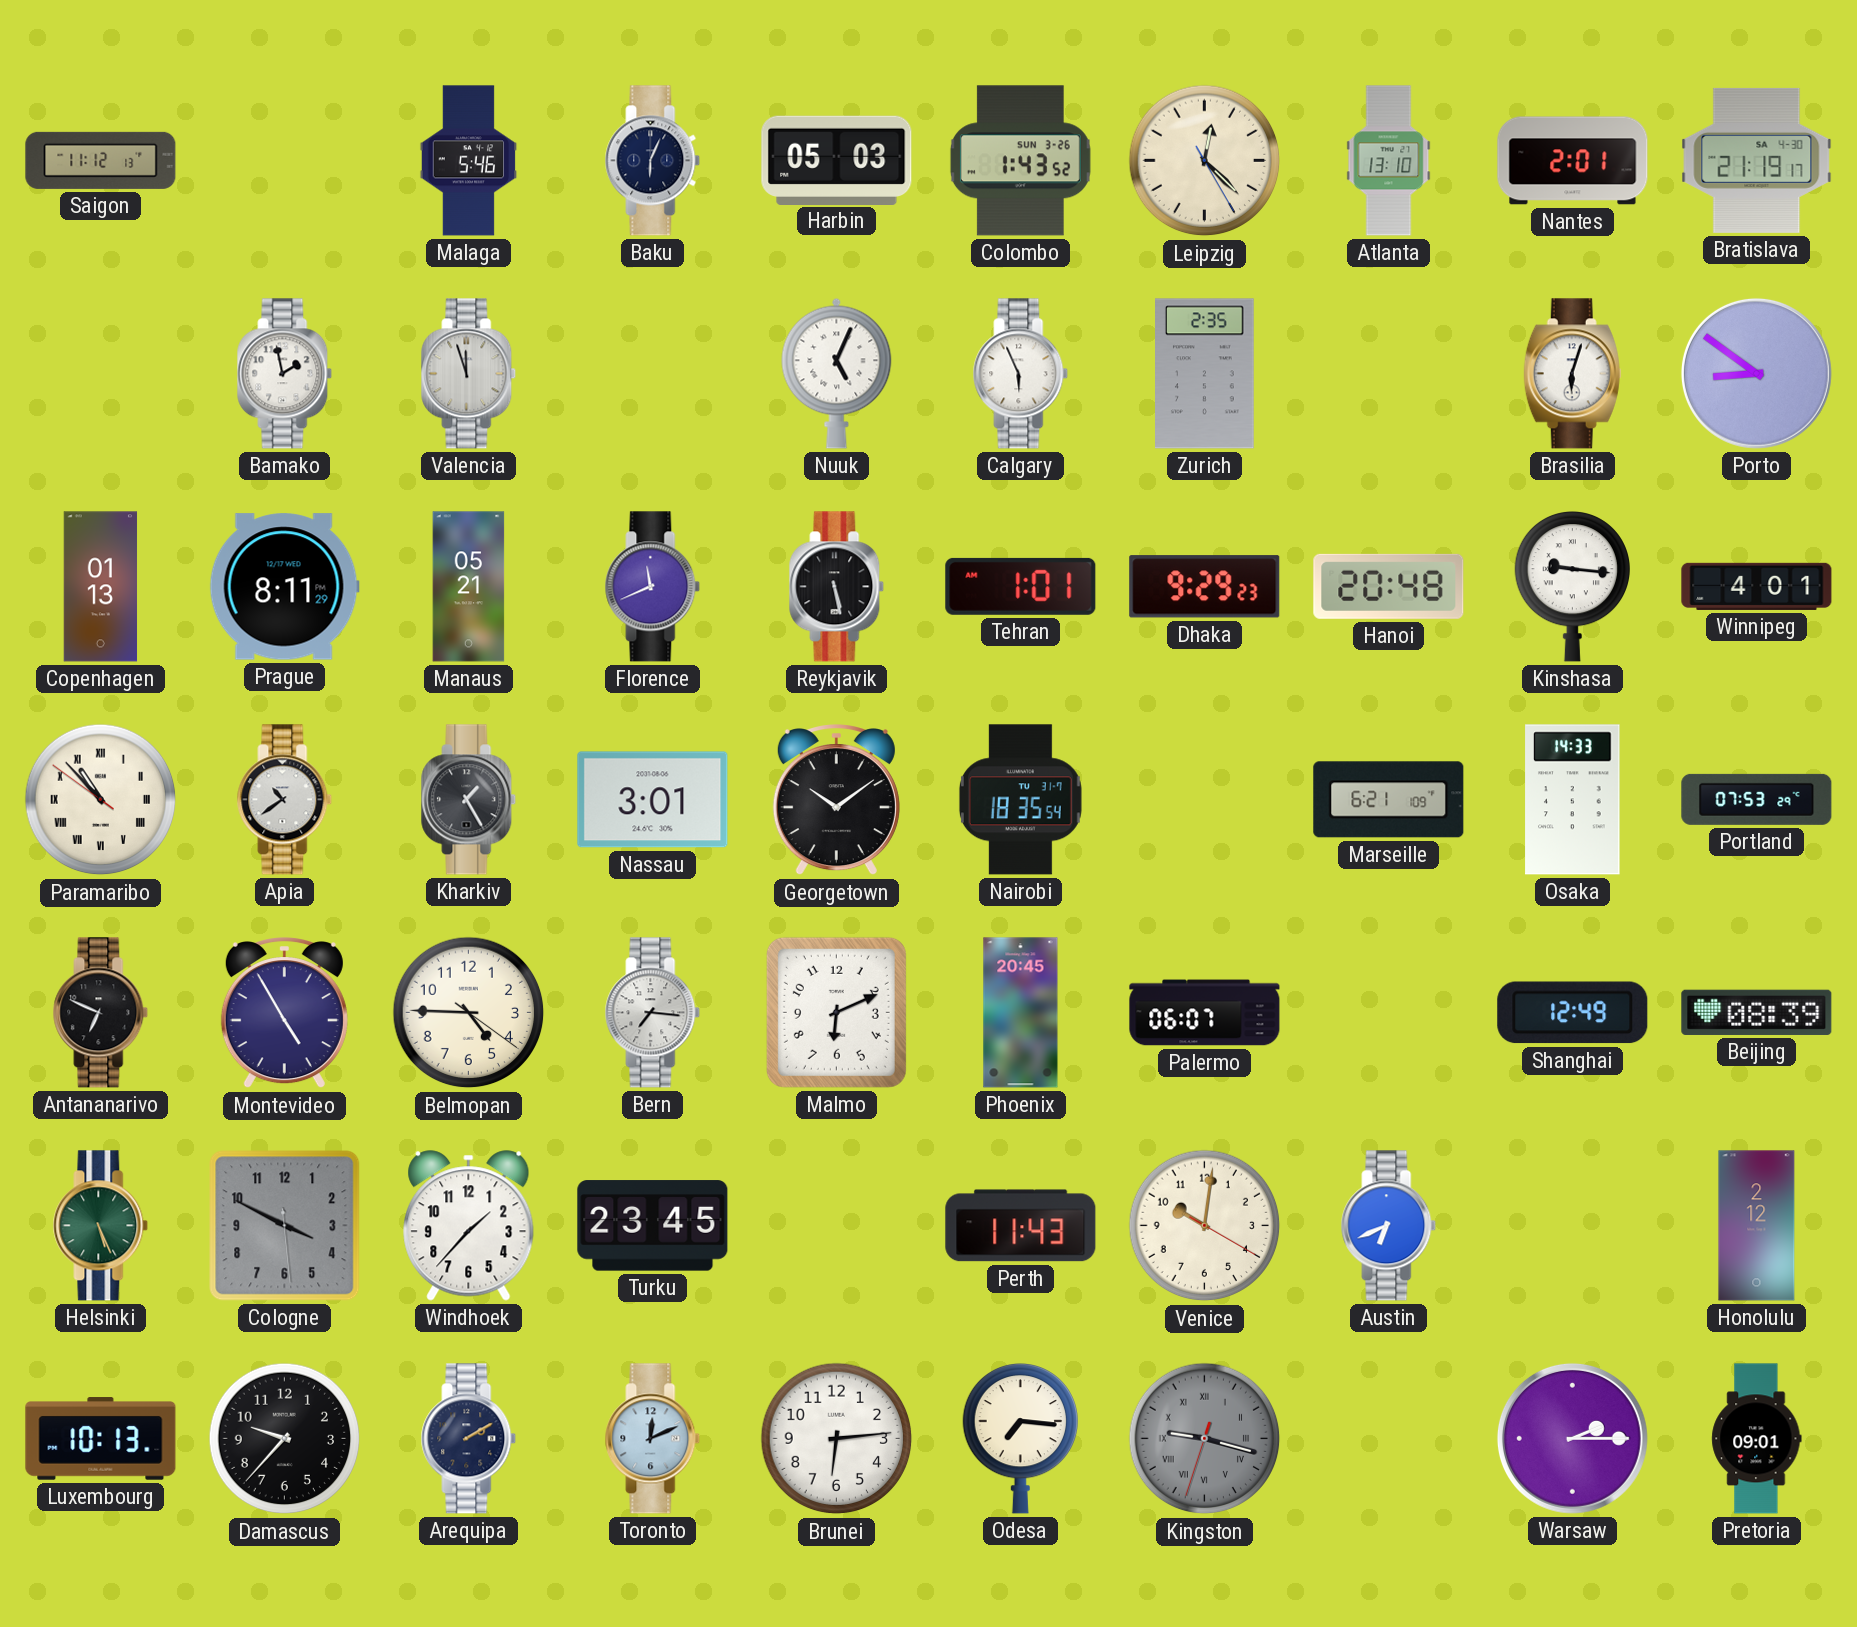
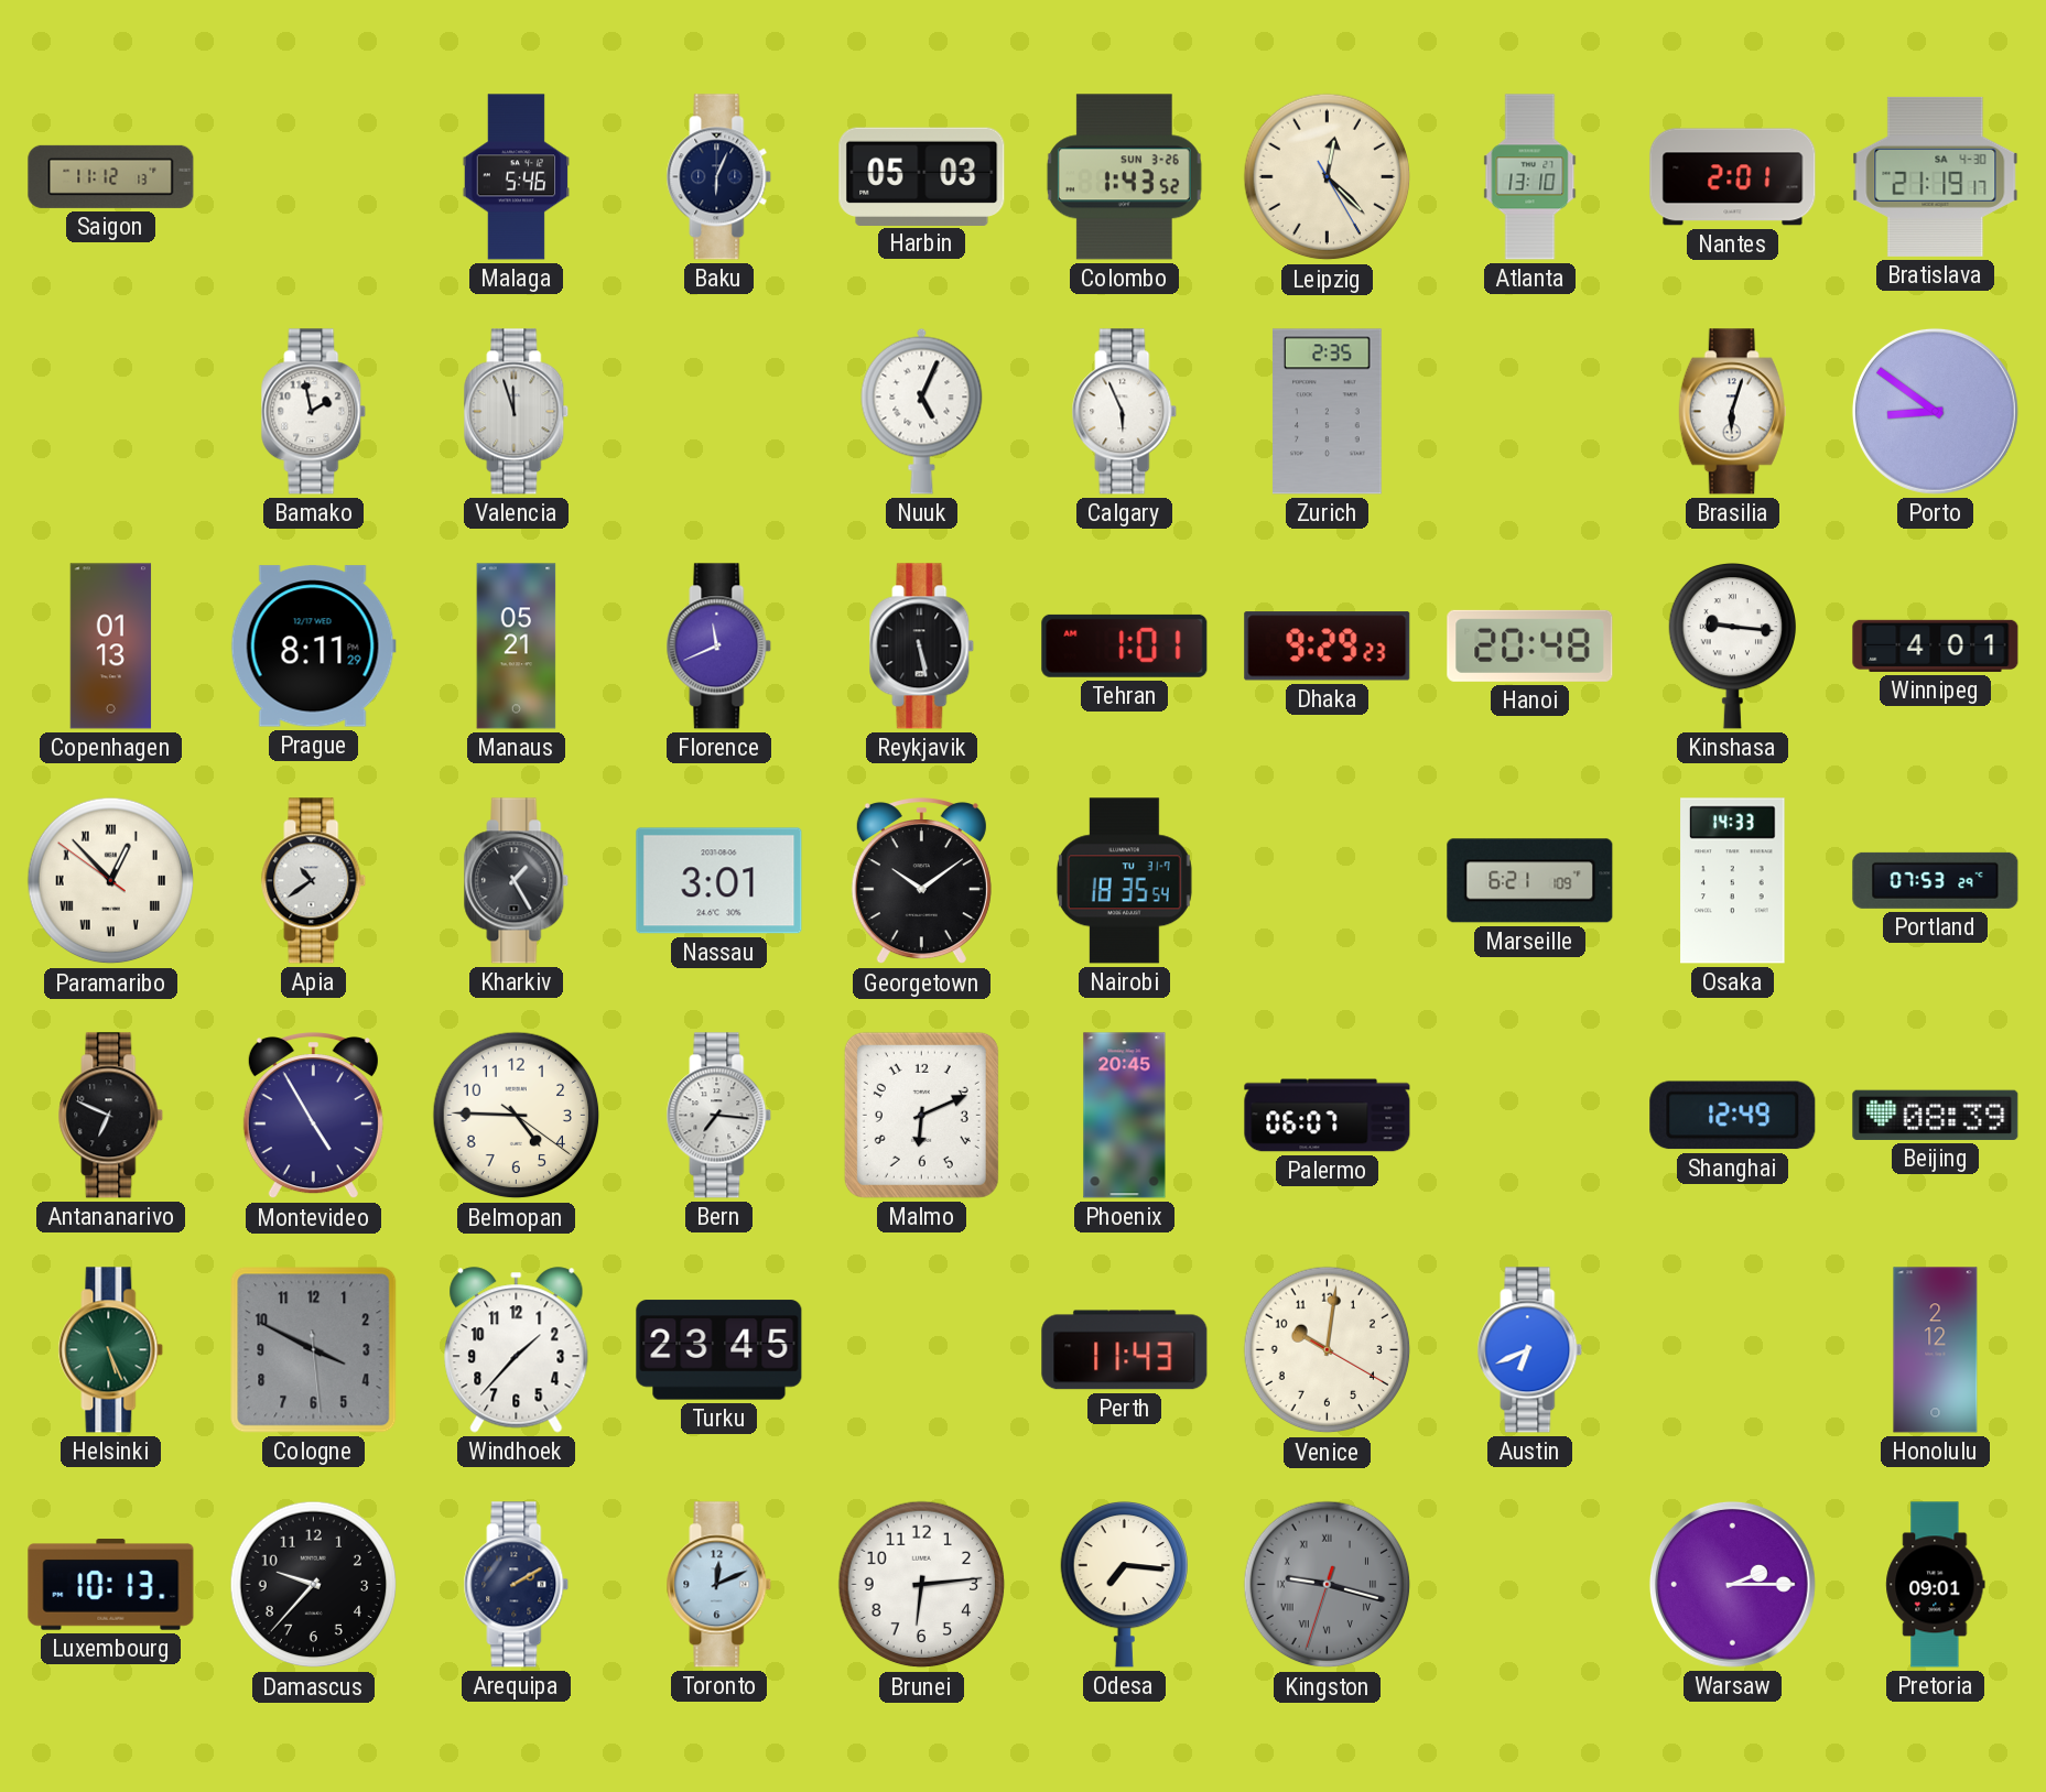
Paramaribo: 10:52 -> 12:52
